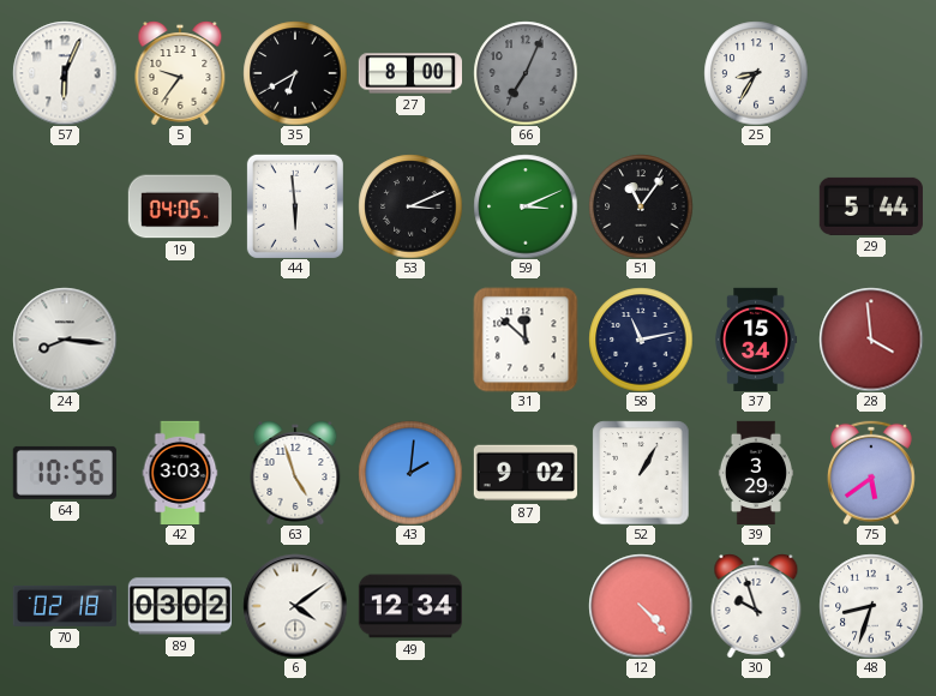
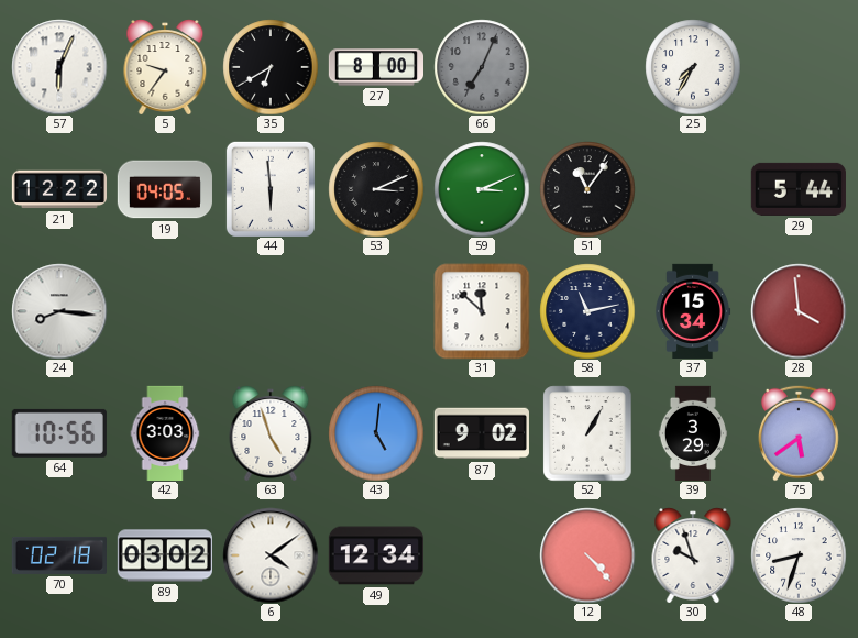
25: 8:35 -> 7:35
21: none -> 12:22
43: 2:01 -> 5:01
